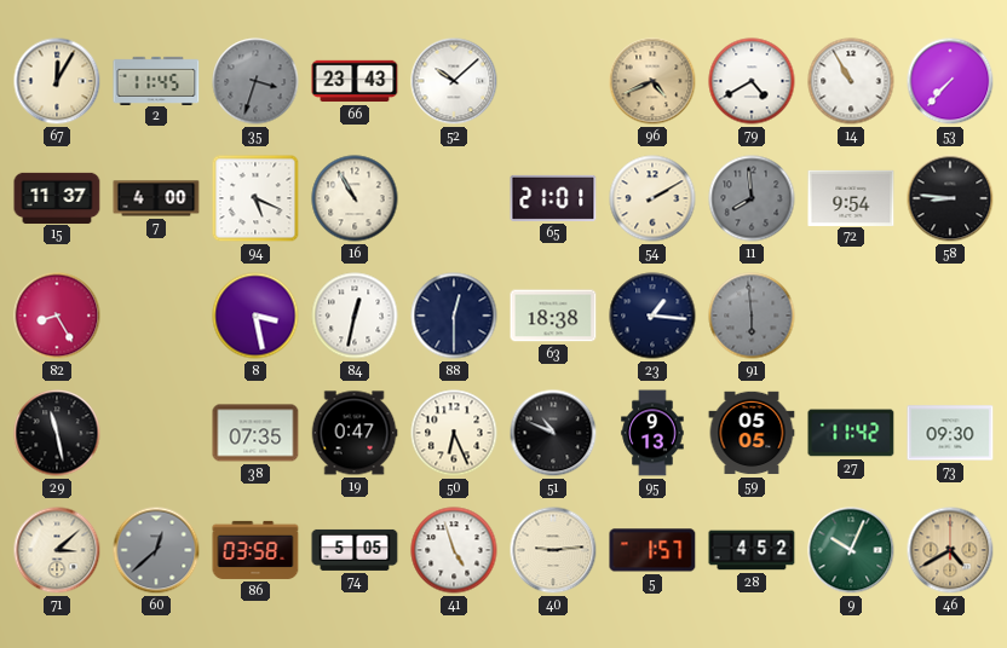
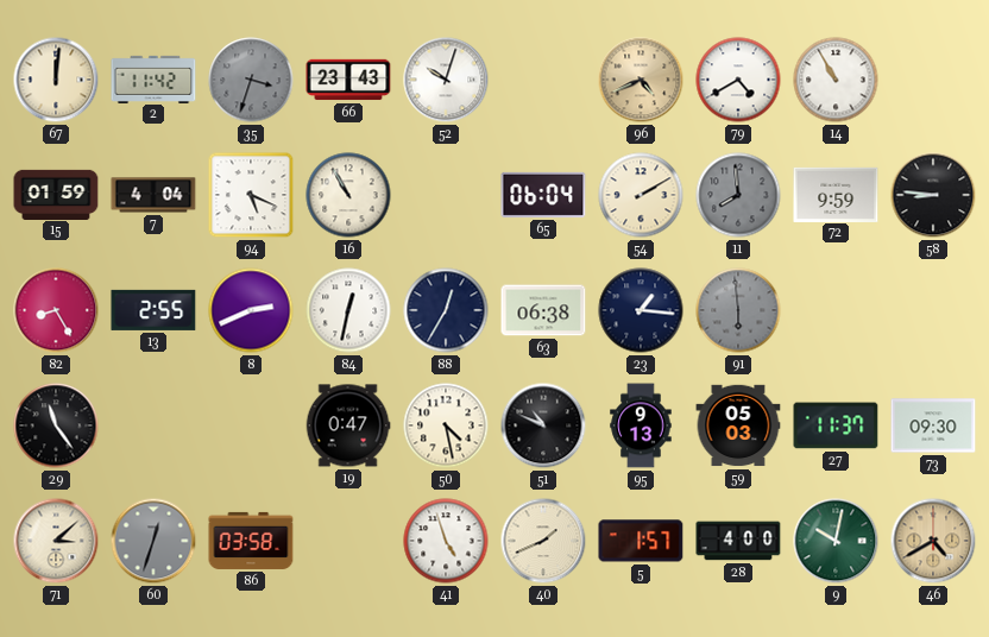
67: 12:05 -> 12:01
2: 11:45 -> 11:42
52: 10:08 -> 10:03
53: 7:37 -> none
15: 11:37 -> 01:59
7: 4:00 -> 4:04
65: 21:01 -> 06:04
72: 9:54 -> 9:59
13: none -> 2:55
8: 3:28 -> 2:41
88: 12:30 -> 12:35
63: 18:38 -> 06:38
29: 11:28 -> 11:24
38: 07:35 -> none
50: 6:26 -> 4:28
59: 05:05 -> 05:03
27: 11:42 -> 11:37
60: 12:38 -> 12:33
74: 5:05 -> none
40: 9:14 -> 1:41
28: 4:52 -> 4:00
9: 10:04 -> 10:02
